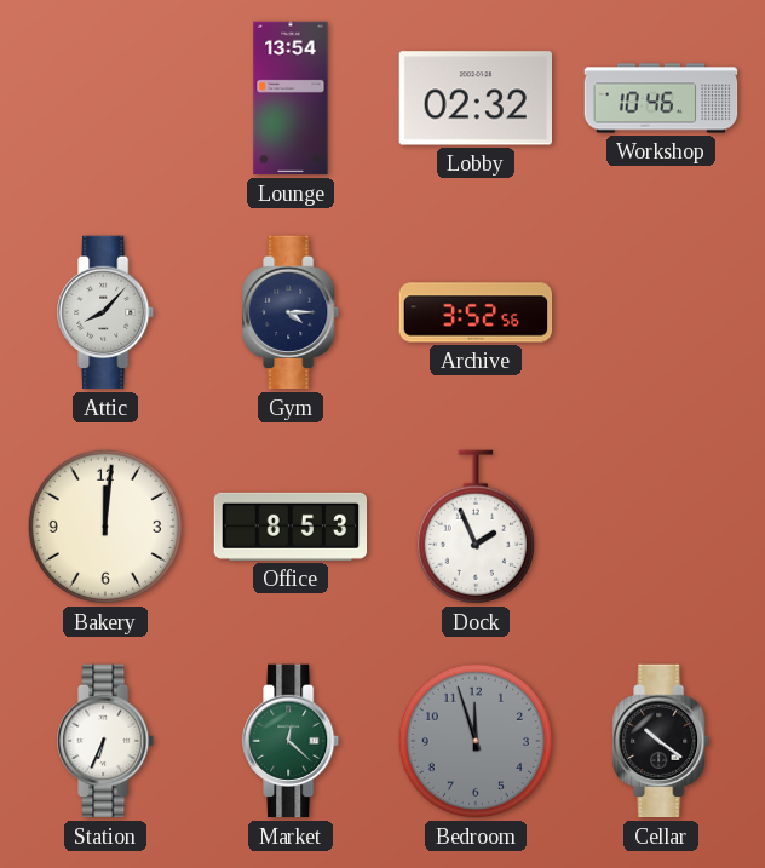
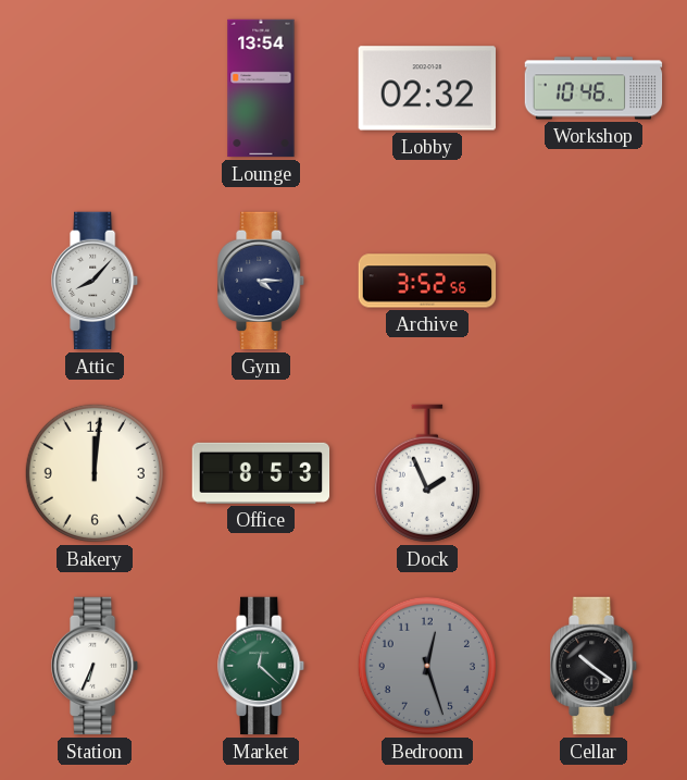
Bedroom: 11:57 -> 12:27
